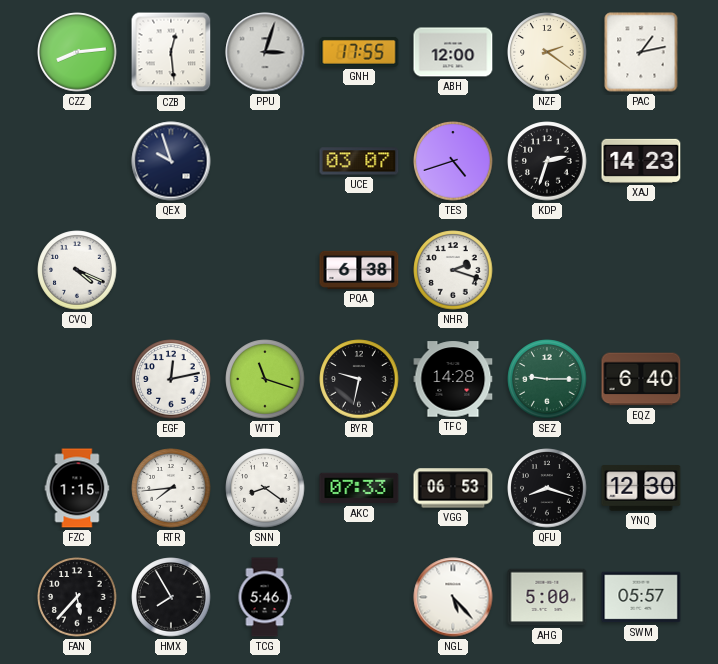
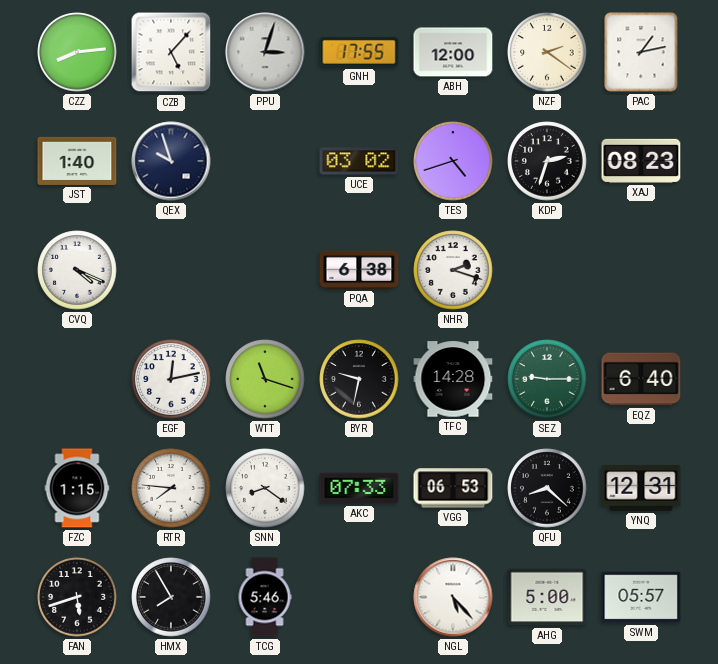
CZB: 12:29 -> 5:07
JST: none -> 1:40
UCE: 03:07 -> 03:02
XAJ: 14:23 -> 08:23
RTR: 7:44 -> 7:46
QFU: 8:18 -> 8:22
YNQ: 12:30 -> 12:31
FAN: 5:37 -> 5:42
